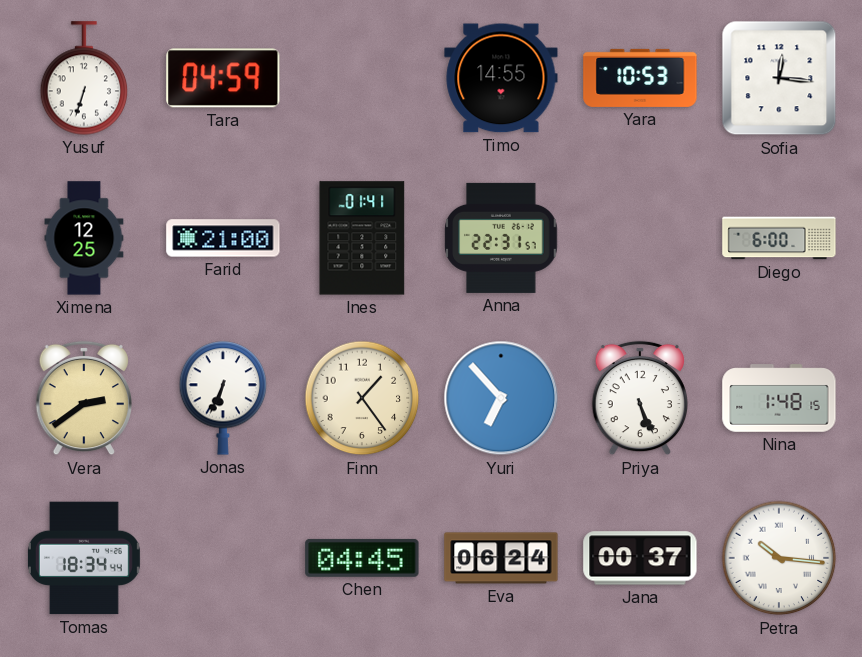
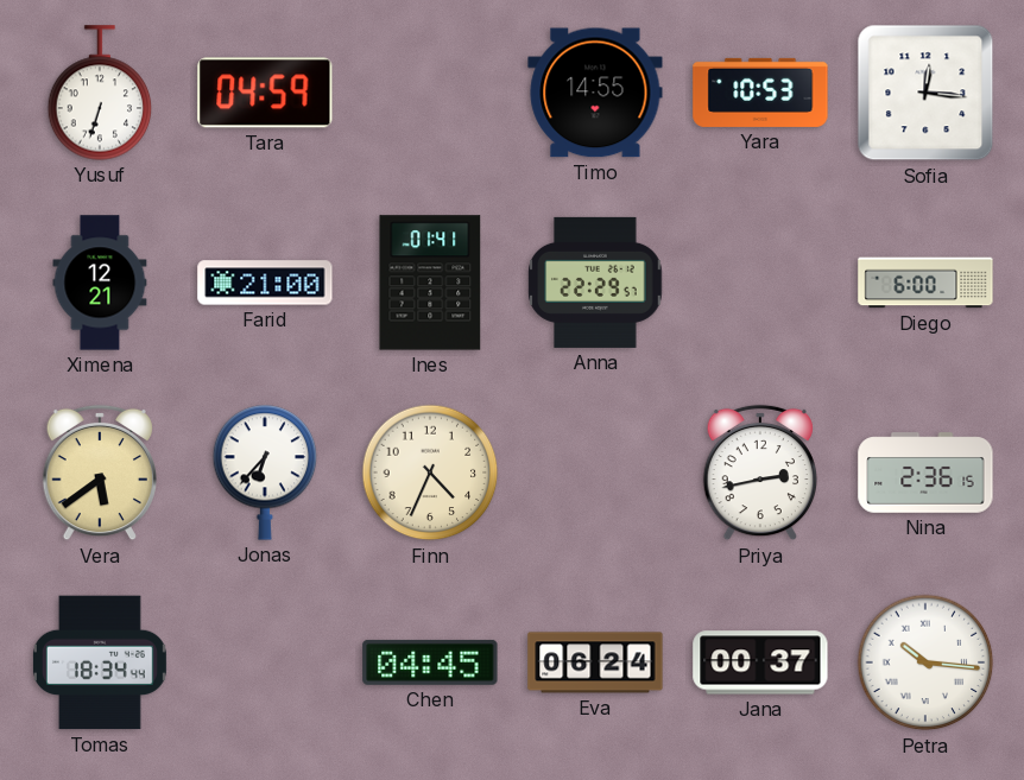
Ximena: 12:25 -> 12:21
Anna: 22:31 -> 22:29
Vera: 2:39 -> 5:39
Jonas: 6:34 -> 6:37
Finn: 1:24 -> 4:34
Yuri: 6:53 -> none
Priya: 5:26 -> 2:43
Nina: 1:48 -> 2:36
